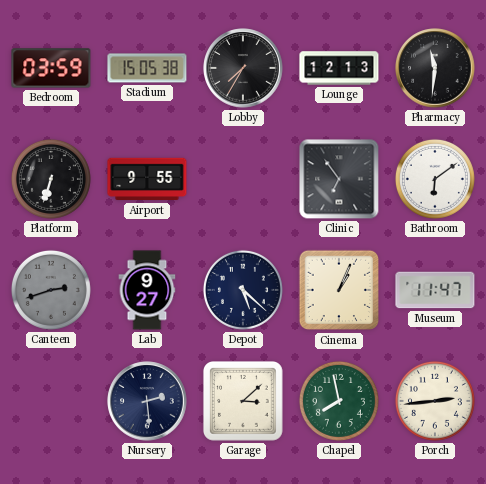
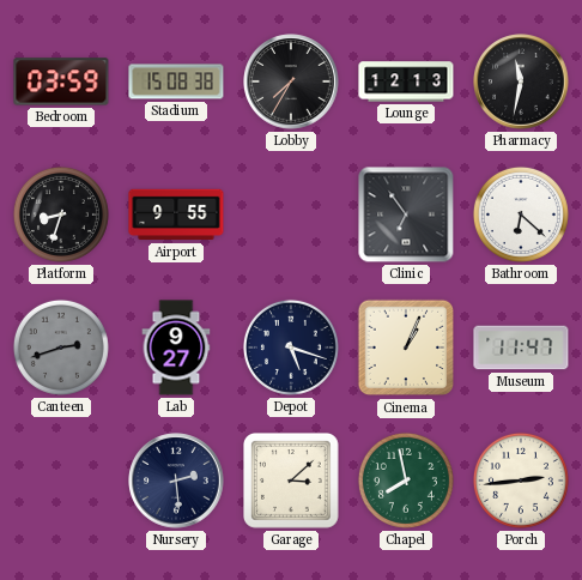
Stadium: 15:05 -> 15:08
Pharmacy: 11:31 -> 11:32
Platform: 6:33 -> 8:33
Bathroom: 6:09 -> 6:22
Depot: 5:22 -> 5:18
